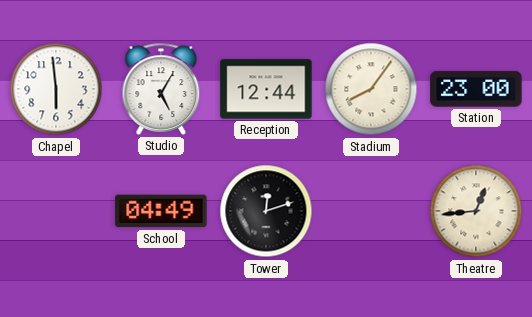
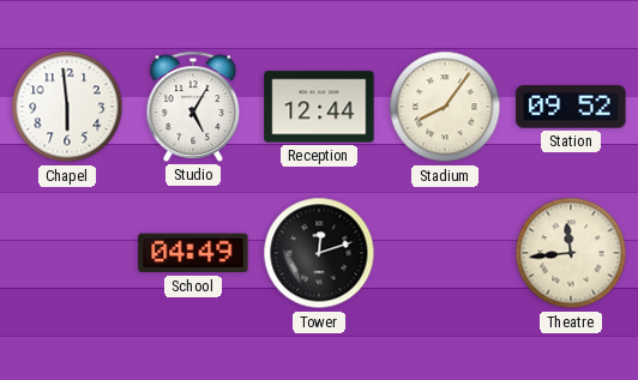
Station: 23:00 -> 09:52
Theatre: 12:44 -> 11:44
